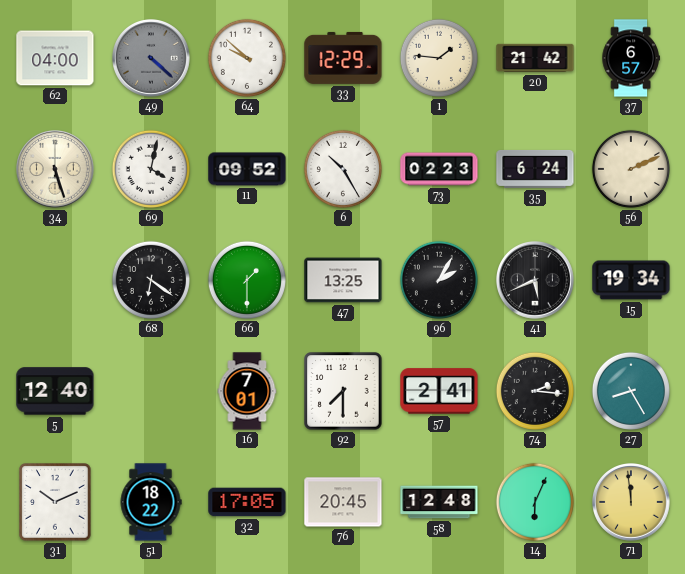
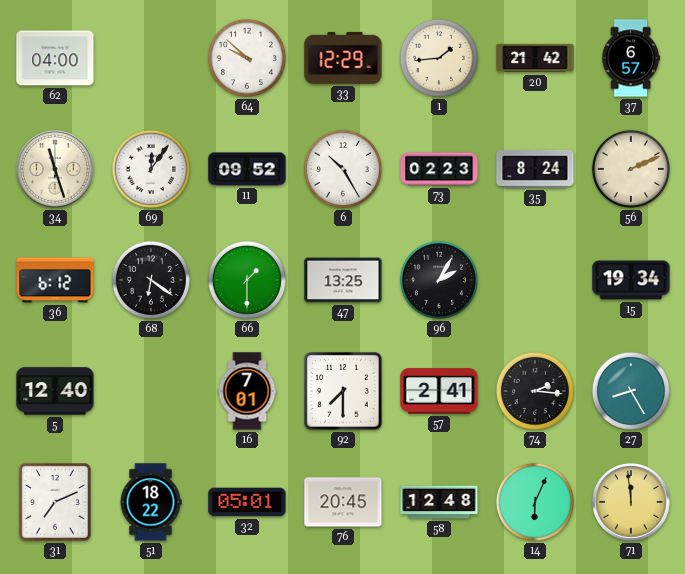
49: 4:22 -> none
1: 1:46 -> 1:44
34: 5:27 -> 11:27
69: 4:02 -> 12:06
35: 6:24 -> 8:24
36: none -> 6:12
41: 5:41 -> none
31: 10:11 -> 7:11
32: 17:05 -> 05:01
